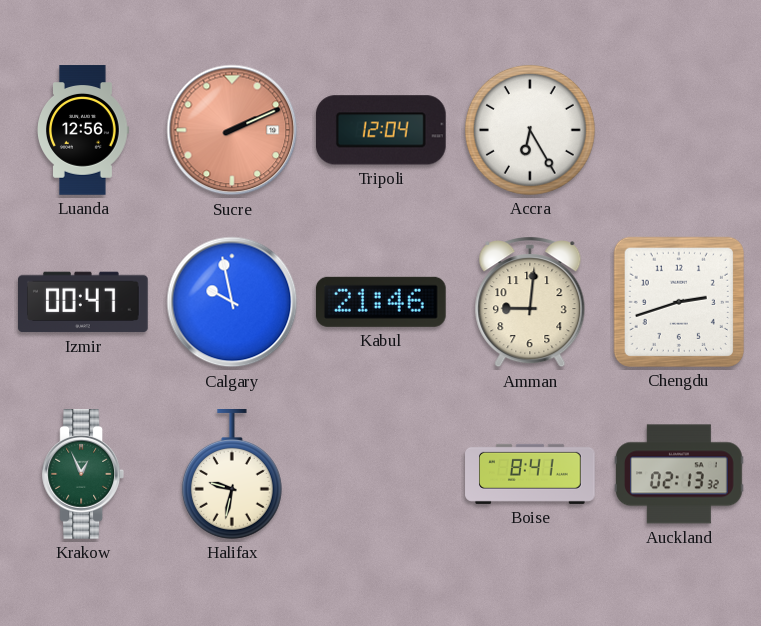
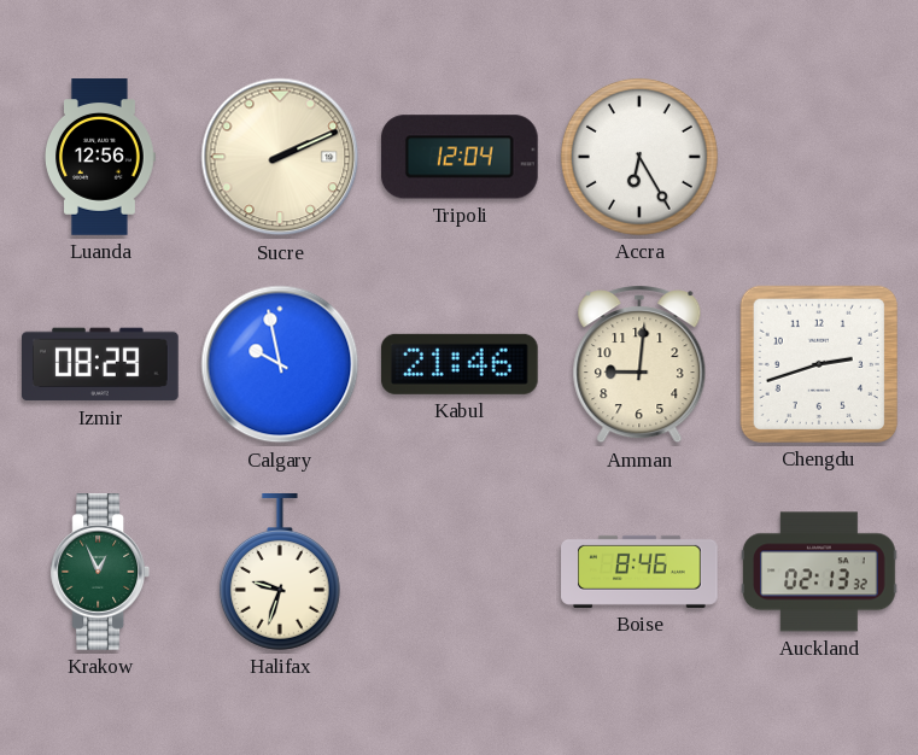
Sucre dial: salmon -> cream
Izmir: 00:47 -> 08:29
Halifax: 9:32 -> 9:33
Boise: 8:41 -> 8:46
